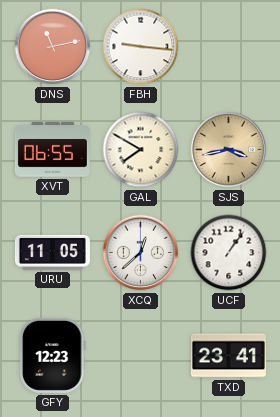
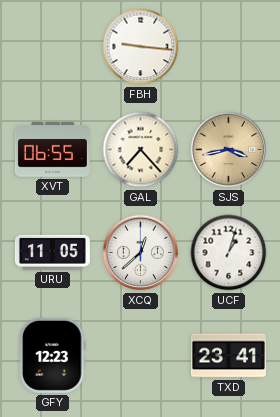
DNS: 11:13 -> none
GAL: 7:50 -> 7:23
UCF: 1:06 -> 1:03
